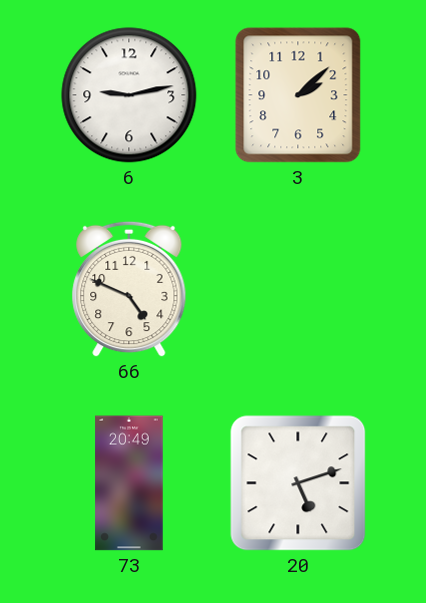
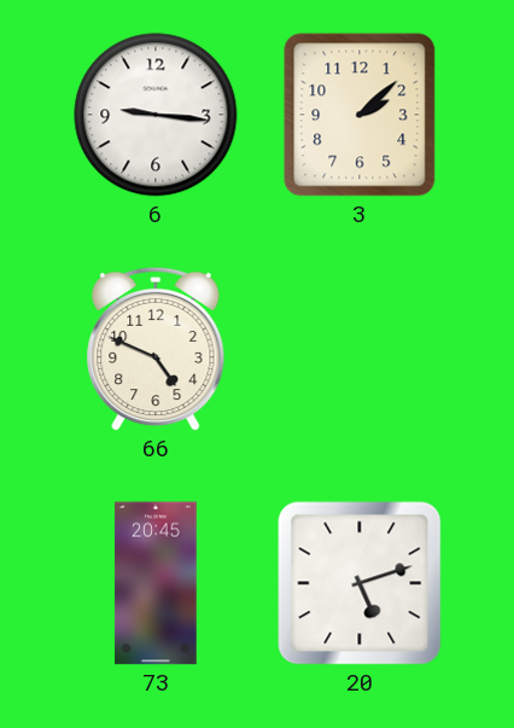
6: 9:13 -> 9:16
73: 20:49 -> 20:45
